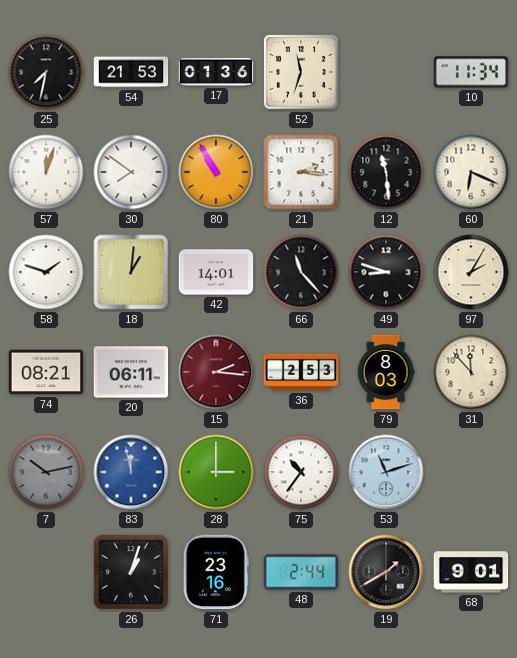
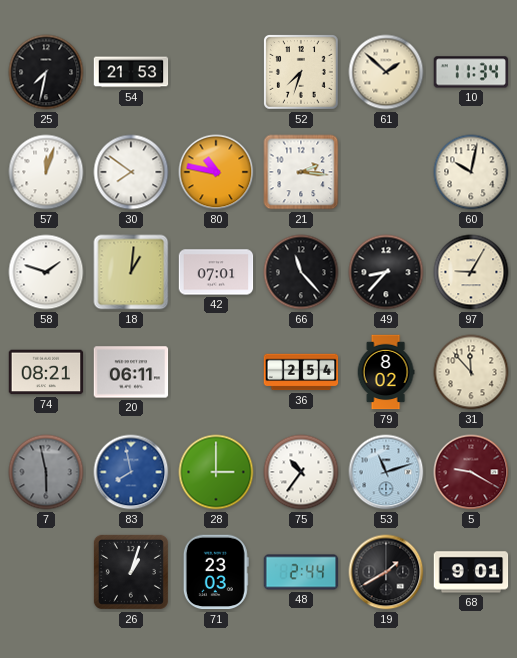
17: 01:36 -> none
52: 11:33 -> 7:33
61: none -> 1:52
80: 10:55 -> 10:47
12: 11:29 -> none
60: 6:19 -> 10:02
42: 14:01 -> 07:01
49: 8:48 -> 8:37
97: 2:05 -> 9:05
15: 2:16 -> none
36: 2:53 -> 2:54
79: 8:03 -> 8:02
7: 10:13 -> 5:58
83: 11:58 -> 7:58
5: none -> 9:20
71: 23:16 -> 23:03
